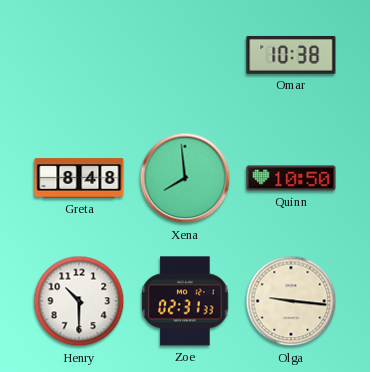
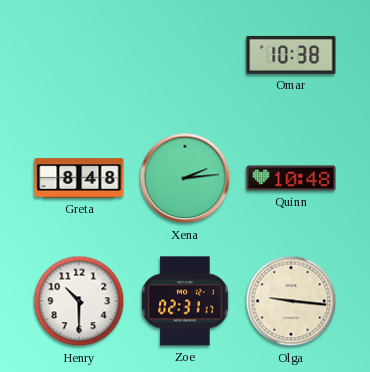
Xena: 7:59 -> 2:14
Quinn: 10:50 -> 10:48
Zoe: 02:31:33 -> 02:31:17
